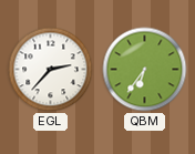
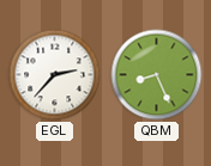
QBM: 6:36 -> 8:26
